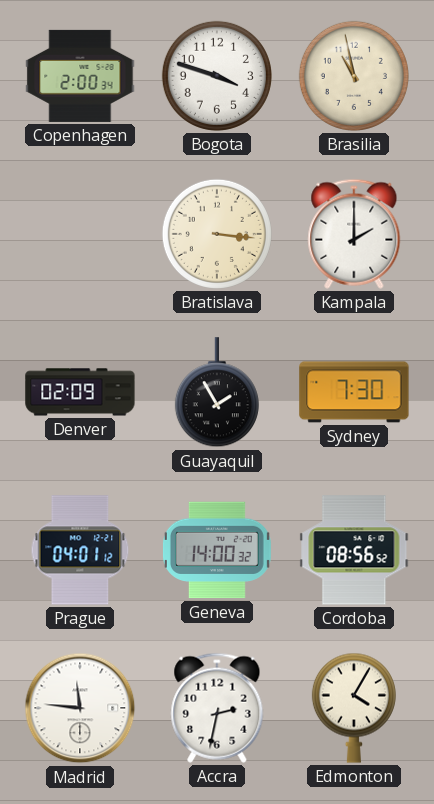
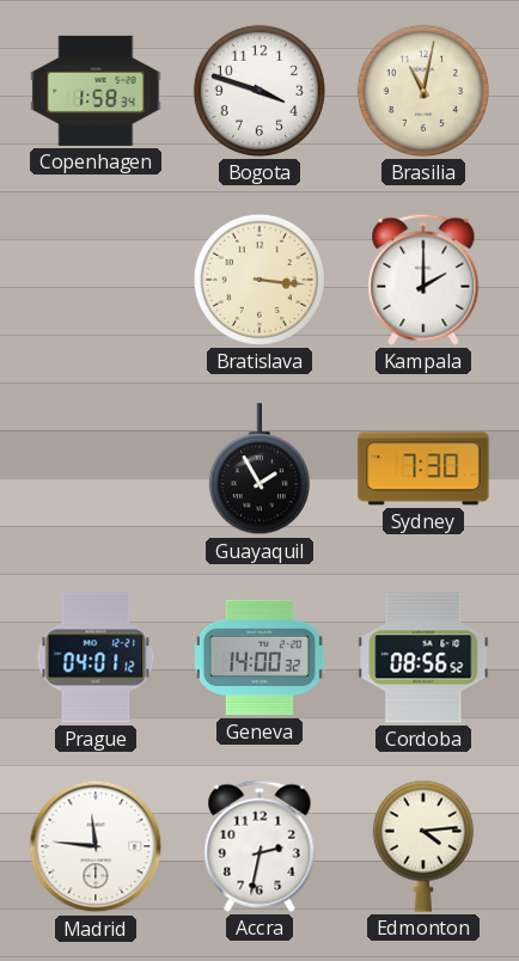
Copenhagen: 2:00 -> 1:58
Brasilia: 10:58 -> 11:02
Denver: 02:09 -> none
Edmonton: 4:05 -> 4:14
